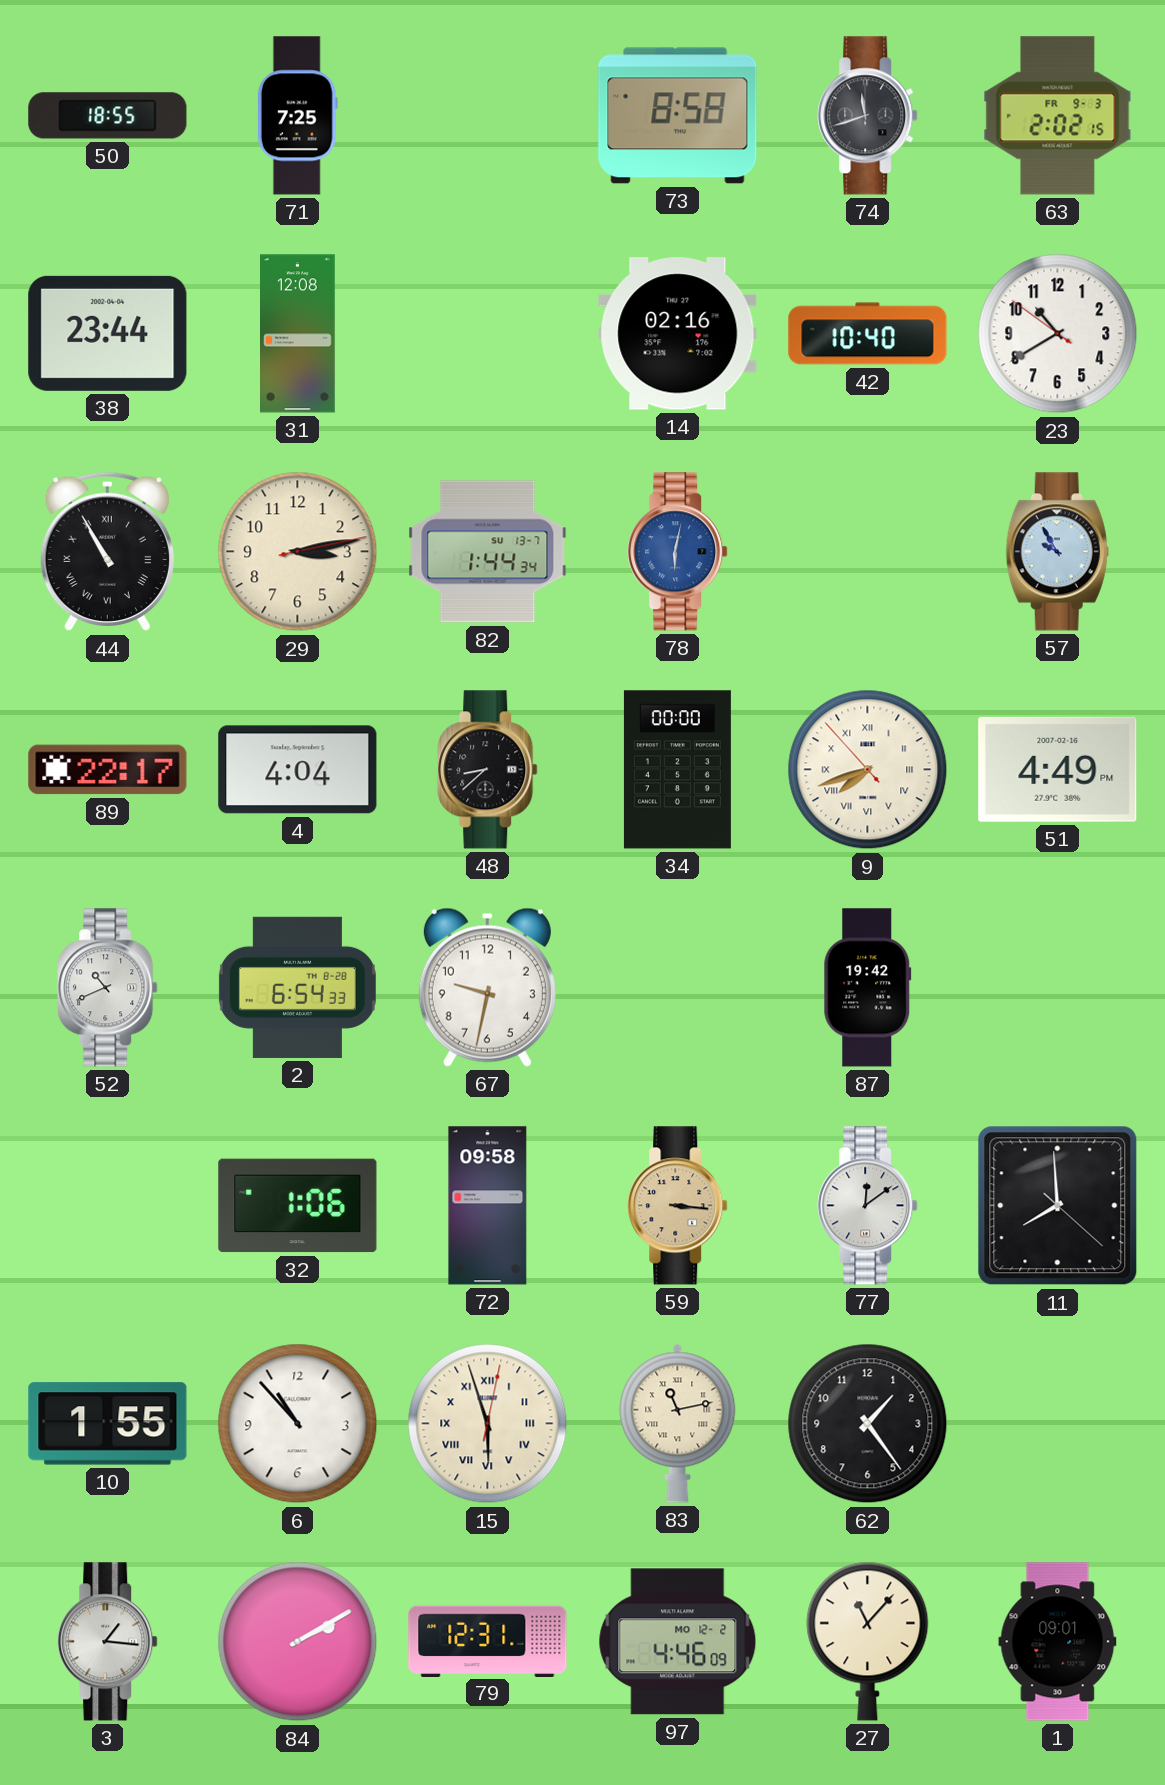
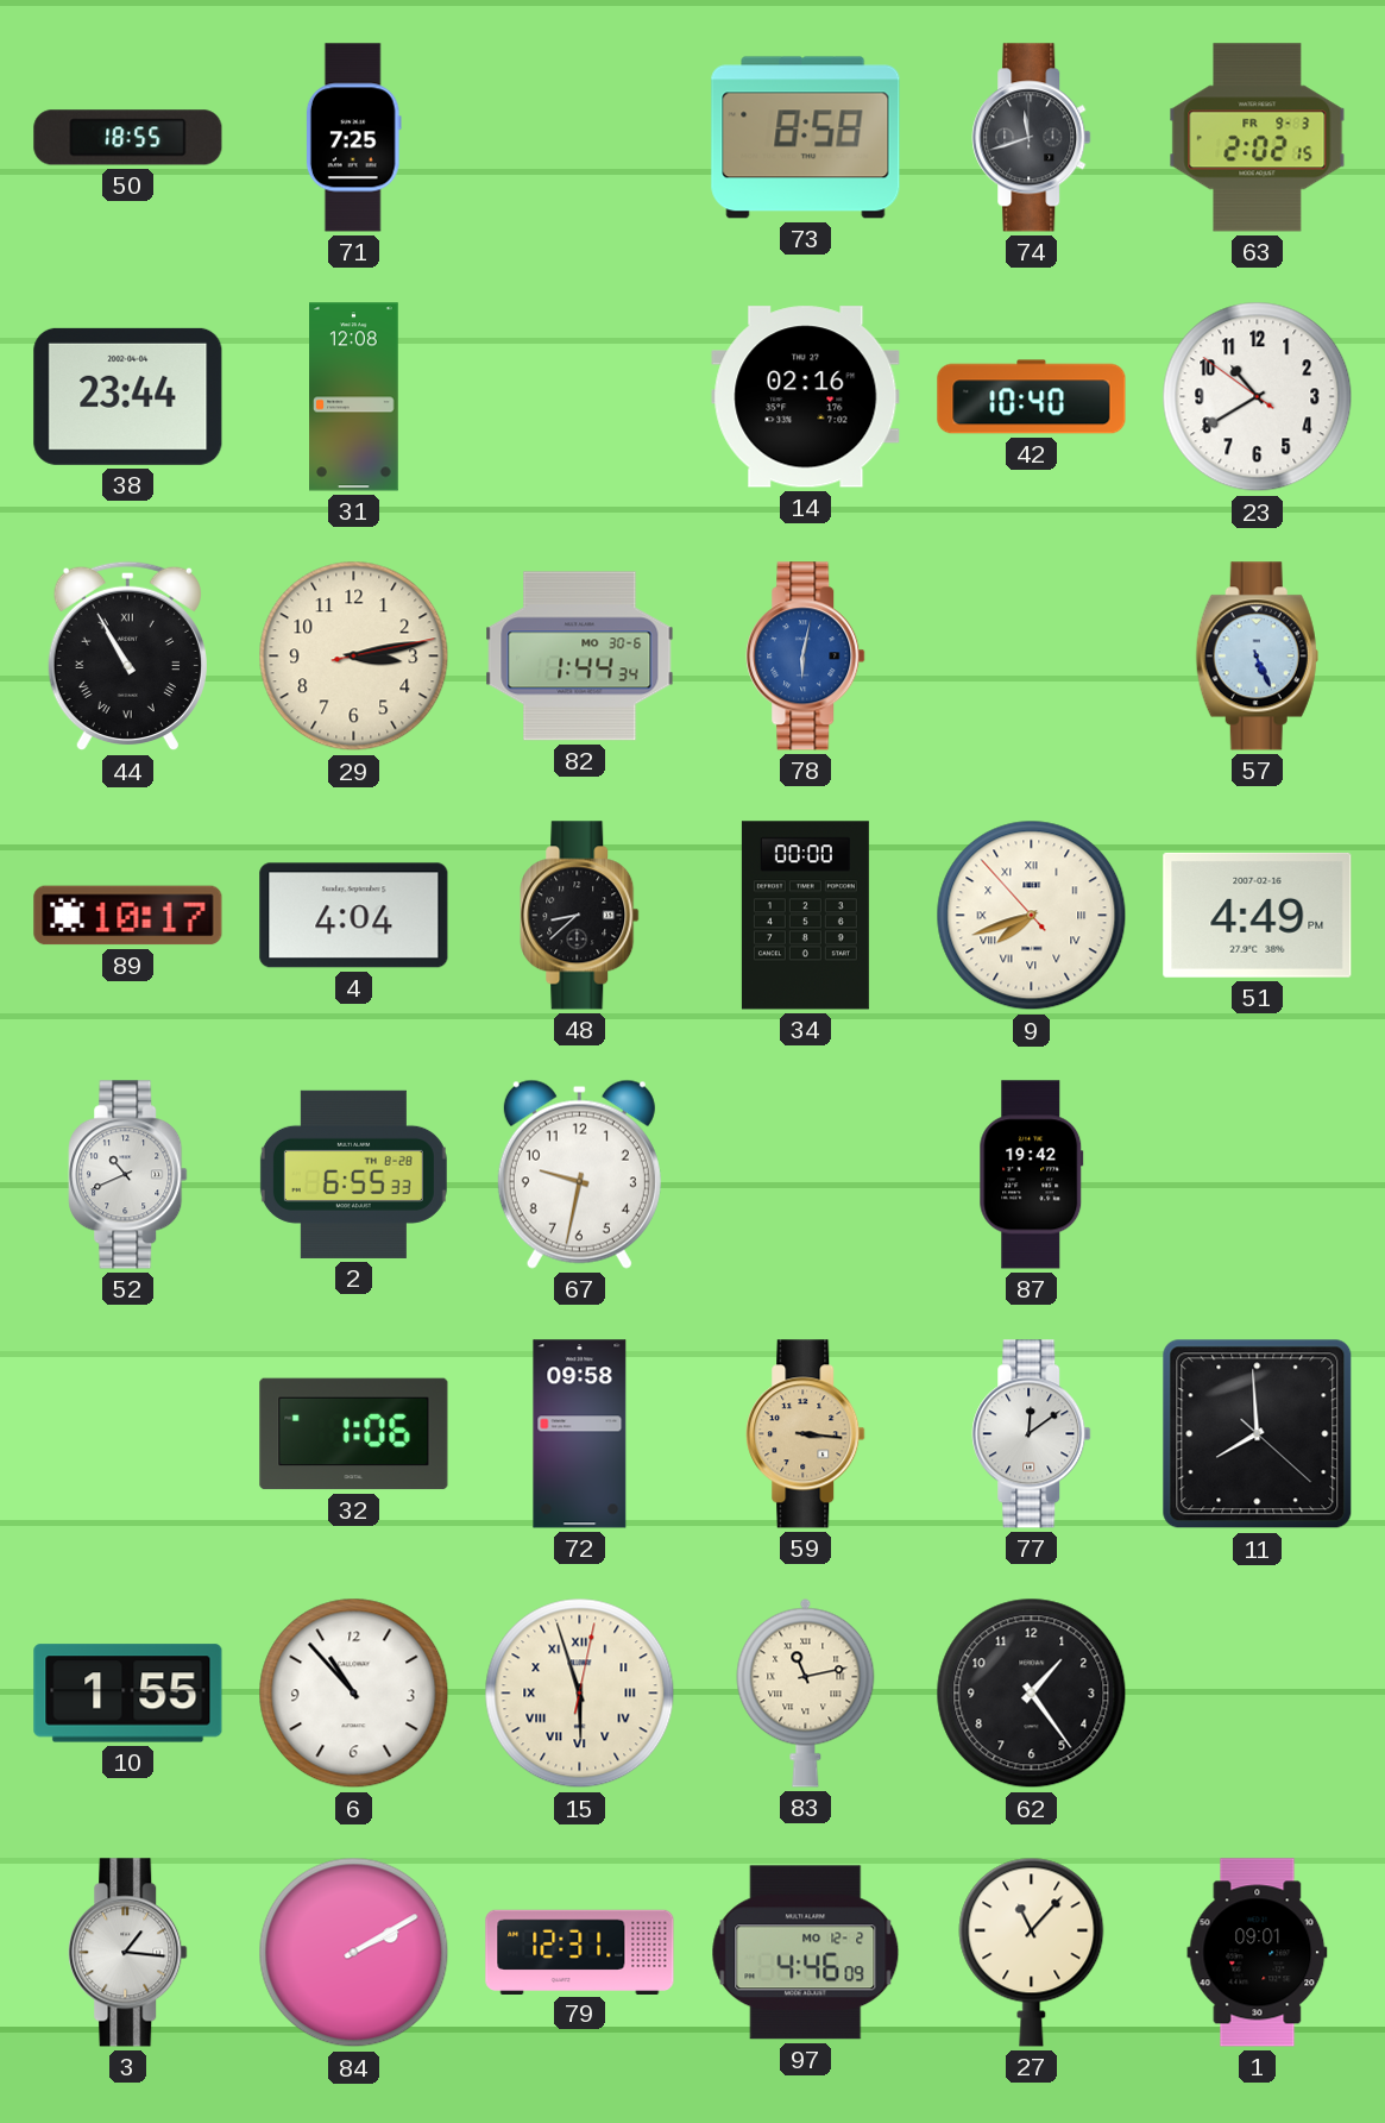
82 date: SU 13-7 -> MO 30-6
57: 9:55 -> 5:26
89: 22:17 -> 10:17
2: 6:54 -> 6:55
